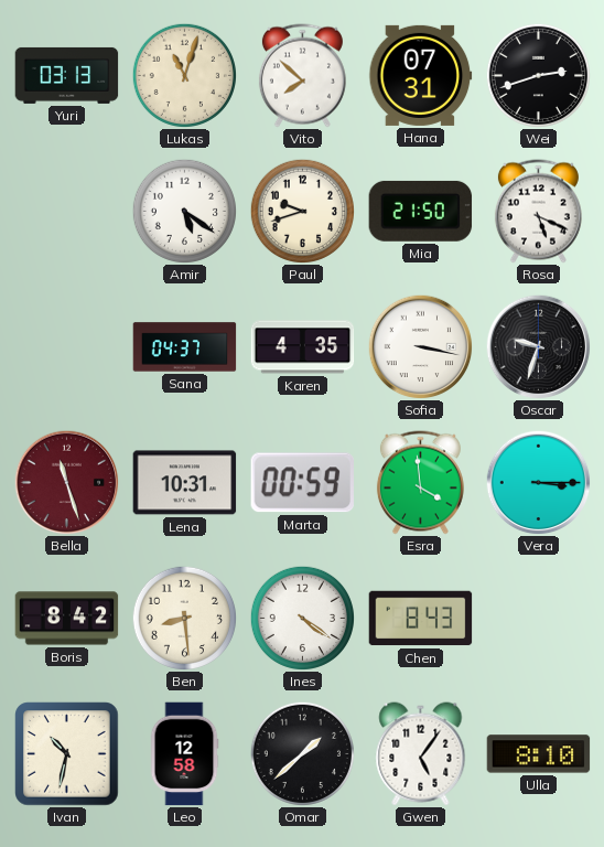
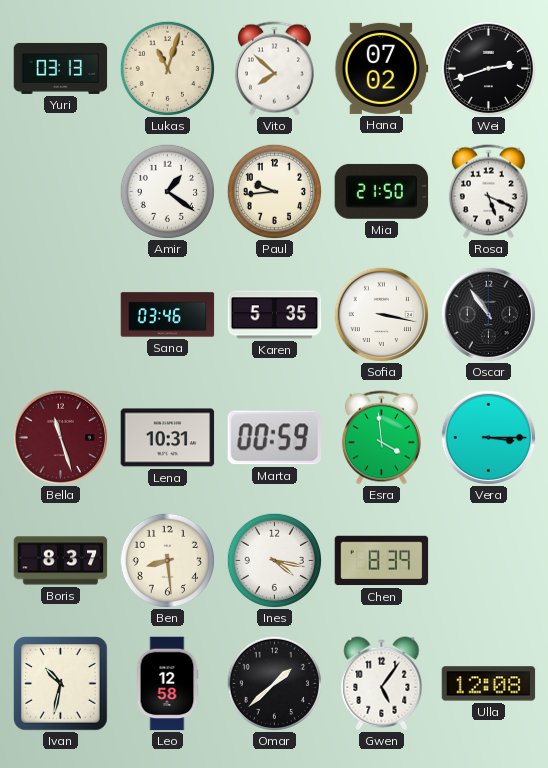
Hana: 07:31 -> 07:02
Amir: 5:21 -> 1:21
Paul: 9:42 -> 9:44
Sana: 04:37 -> 03:46
Karen: 4:35 -> 5:35
Oscar: 9:33 -> 10:54
Boris: 8:42 -> 8:37
Ines: 4:21 -> 4:17
Chen: 8:43 -> 8:39
Ulla: 8:10 -> 12:08
